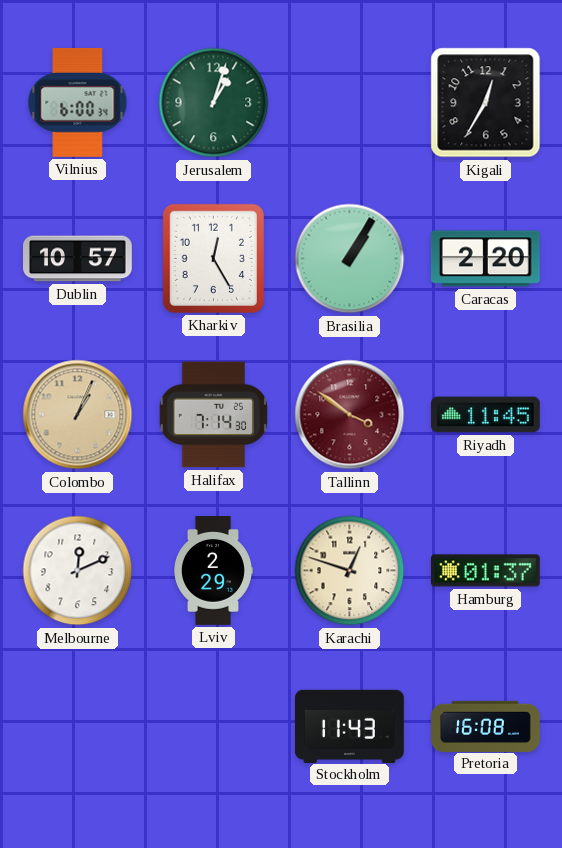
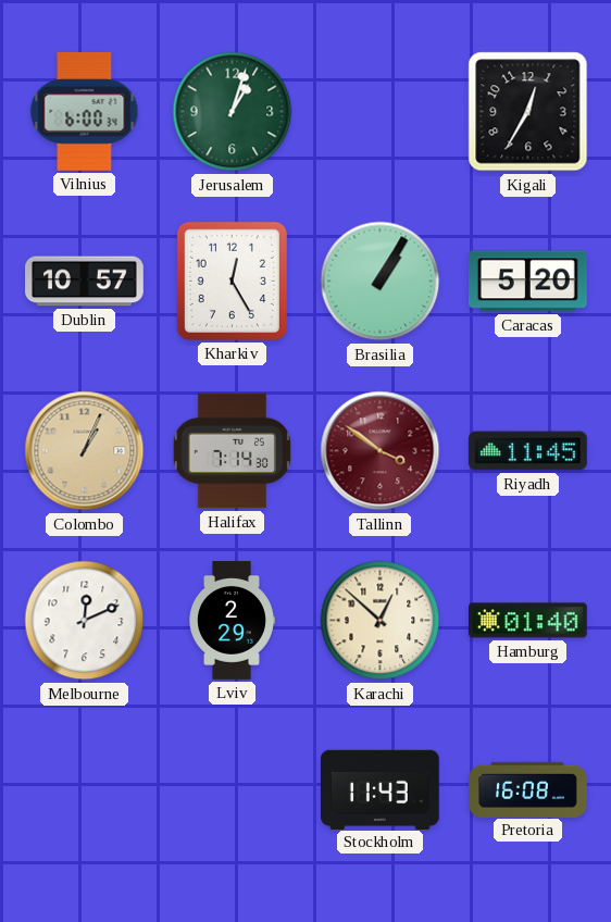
Caracas: 2:20 -> 5:20
Karachi: 12:48 -> 12:52
Hamburg: 01:37 -> 01:40
